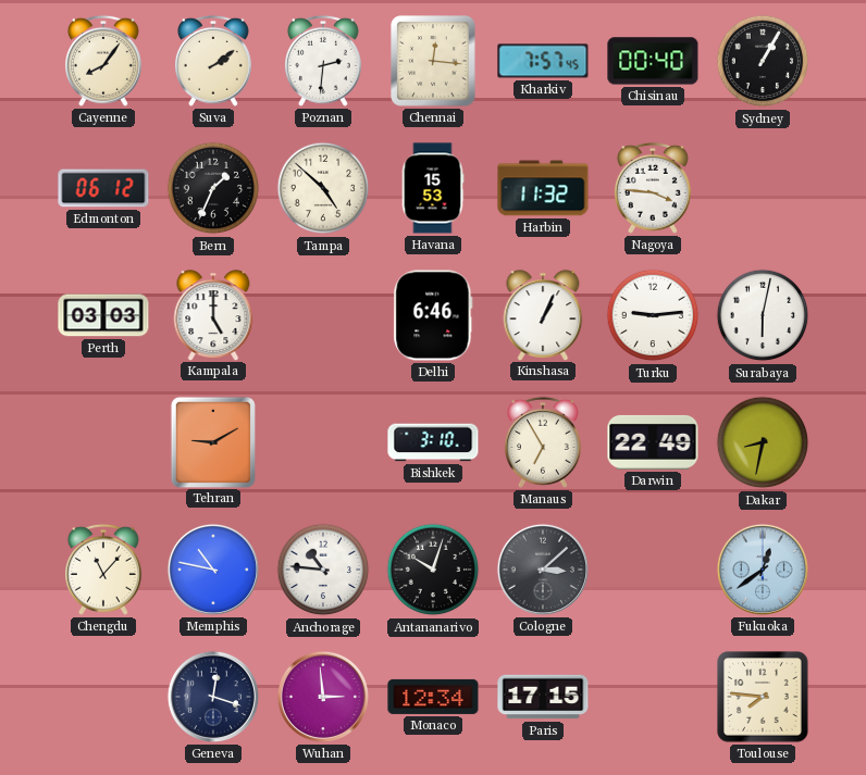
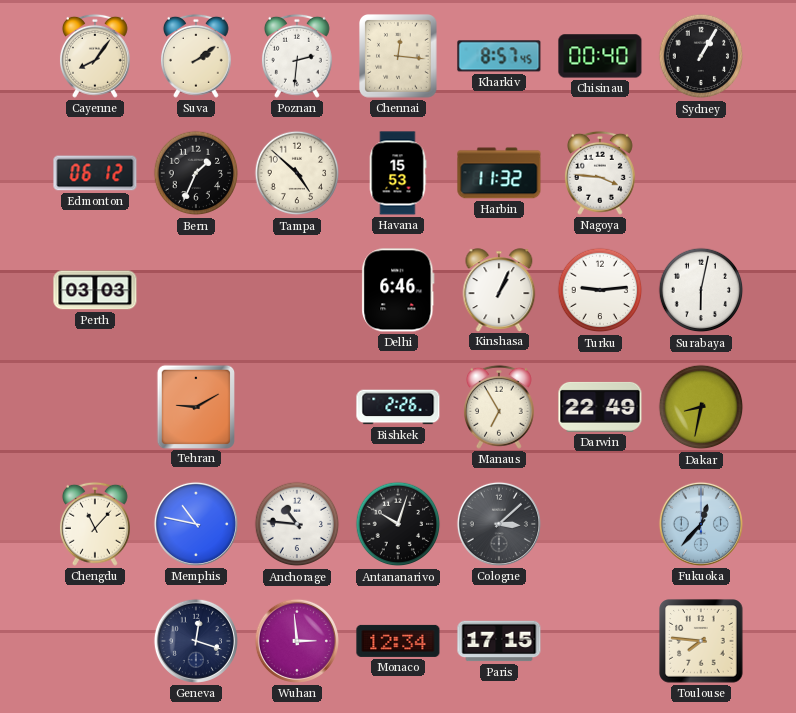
Kharkiv: 7:57 -> 8:57
Kampala: 5:00 -> none
Bishkek: 3:10 -> 2:26
Fukuoka: 12:39 -> 12:37
